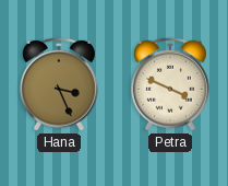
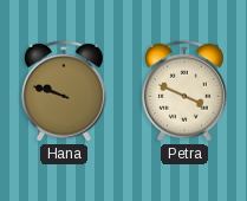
Hana: 3:26 -> 9:48
